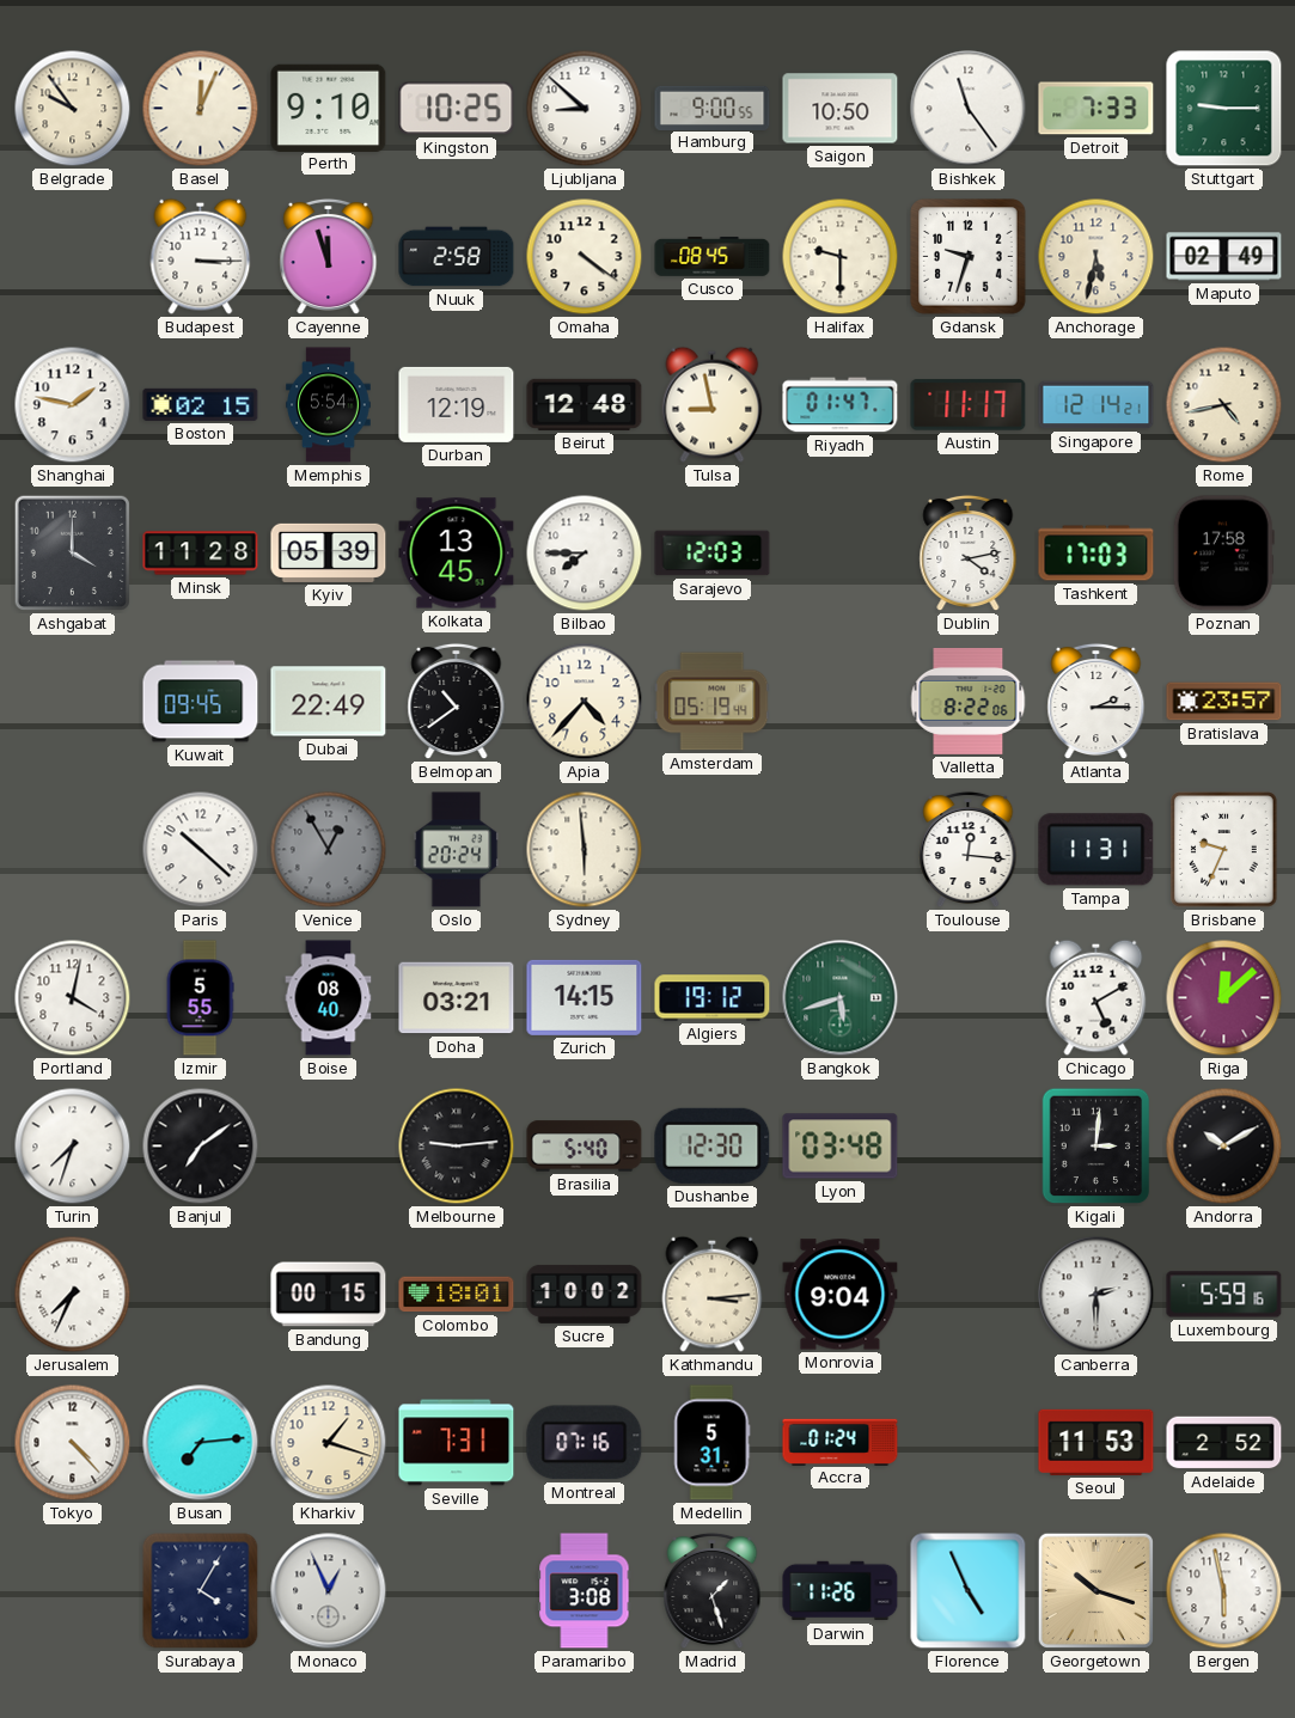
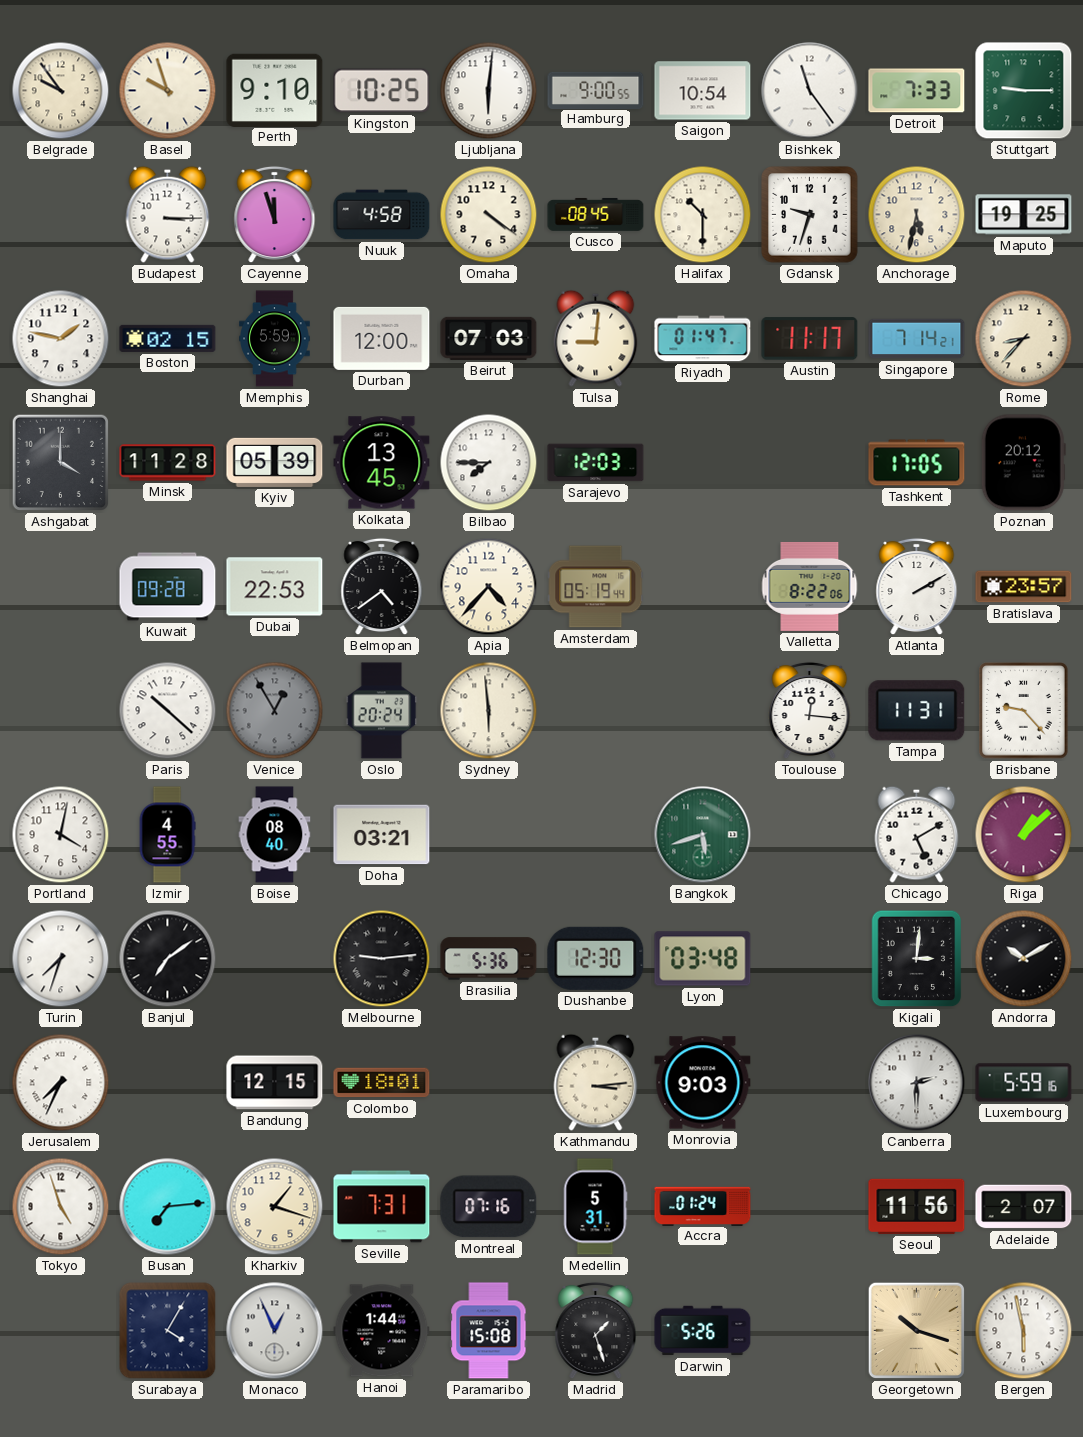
Basel: 12:04 -> 9:57
Ljubljana: 8:52 -> 6:01
Saigon: 10:50 -> 10:54
Nuuk: 2:58 -> 4:58
Halifax: 9:30 -> 10:30
Maputo: 02:49 -> 19:25
Memphis: 5:54 -> 5:59
Durban: 12:19 -> 12:00
Beirut: 12:48 -> 07:03
Tulsa: 8:58 -> 9:01
Singapore: 12:14 -> 7:14
Rome: 4:43 -> 8:37
Dublin: 4:13 -> none
Tashkent: 17:03 -> 17:05
Poznan: 17:58 -> 20:12
Kuwait: 09:45 -> 09:28
Dubai: 22:49 -> 22:53
Belmopan: 10:39 -> 4:39
Atlanta: 2:15 -> 2:10
Brisbane: 9:34 -> 9:23
Izmir: 5:55 -> 4:55
Zurich: 14:15 -> none
Algiers: 19:12 -> none
Riga: 12:08 -> 1:08
Brasilia: 5:40 -> 5:36
Bandung: 00:15 -> 12:15
Sucre: 10:02 -> none
Monrovia: 9:04 -> 9:03
Tokyo: 4:23 -> 4:57
Seoul: 11:53 -> 11:56
Adelaide: 2:52 -> 2:07
Hanoi: none -> 1:44
Paramaribo: 3:08 -> 15:08
Darwin: 11:26 -> 5:26
Florence: 4:56 -> none
